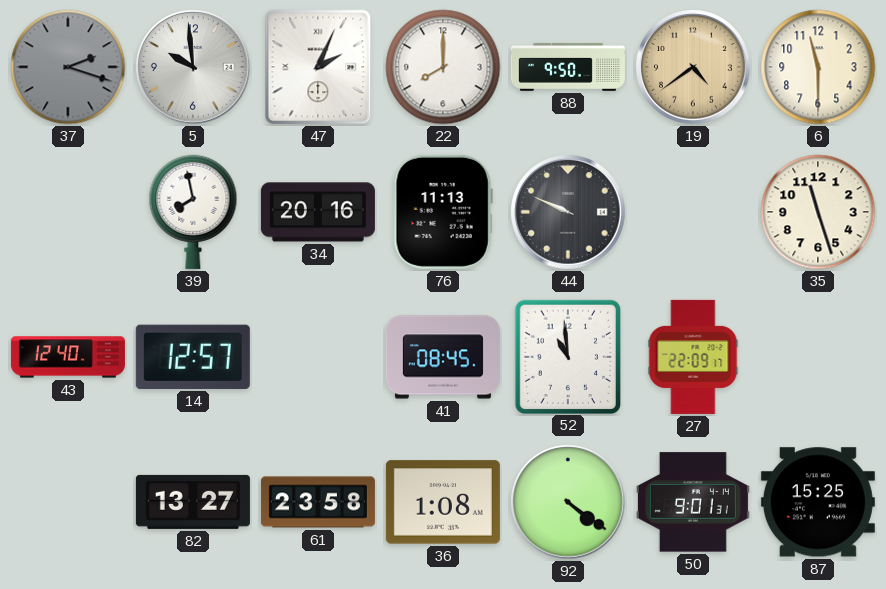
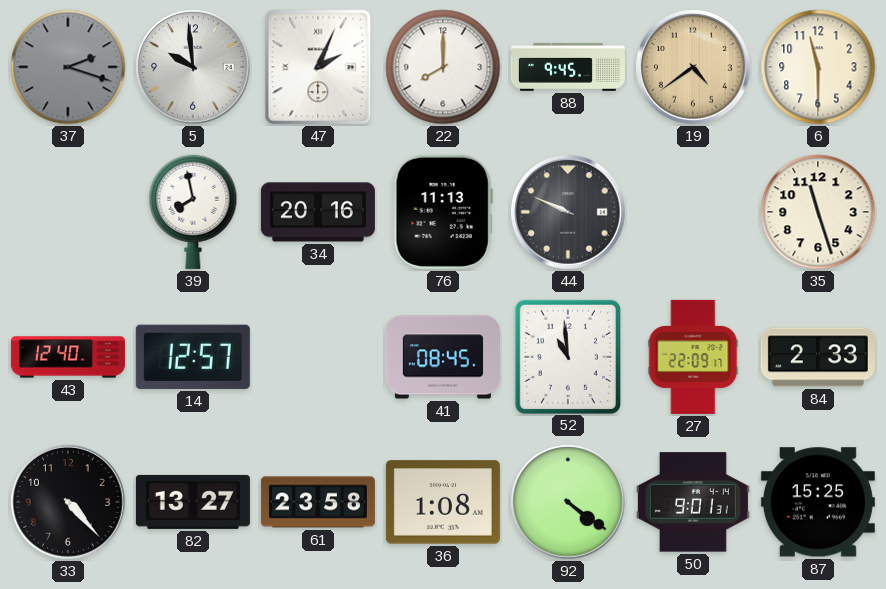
88: 9:50 -> 9:45
84: none -> 2:33
33: none -> 4:23
